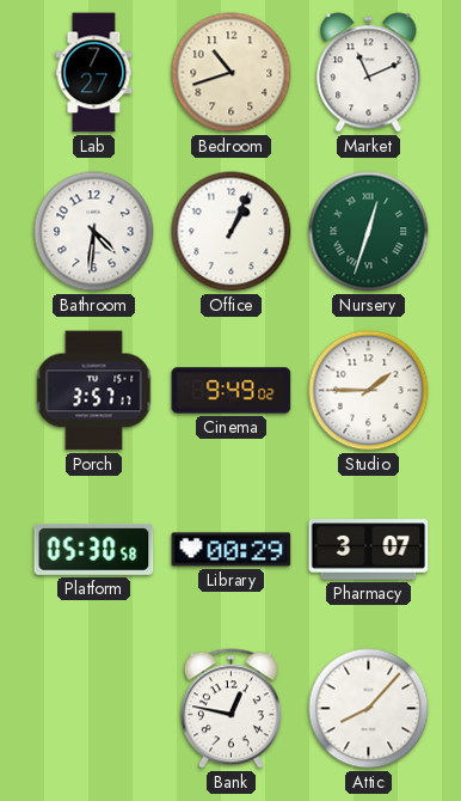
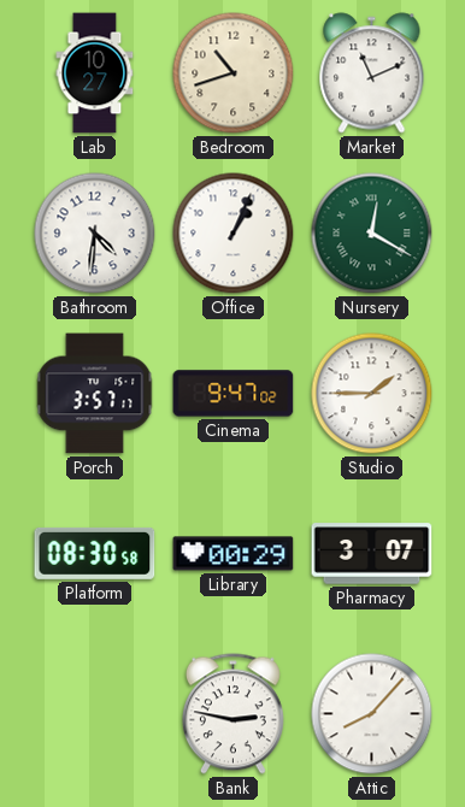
Lab: 7:27 -> 10:27
Nursery: 12:33 -> 12:20
Cinema: 9:49 -> 9:47
Platform: 05:30 -> 08:30
Bank: 12:47 -> 2:47
